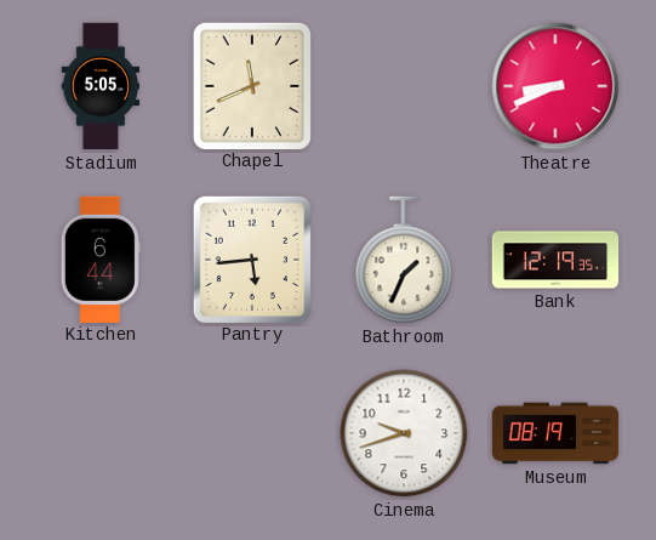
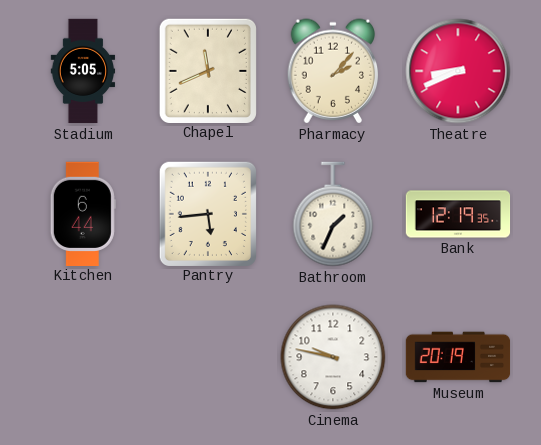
Pharmacy: none -> 2:07
Cinema: 9:42 -> 9:47
Museum: 08:19 -> 20:19
